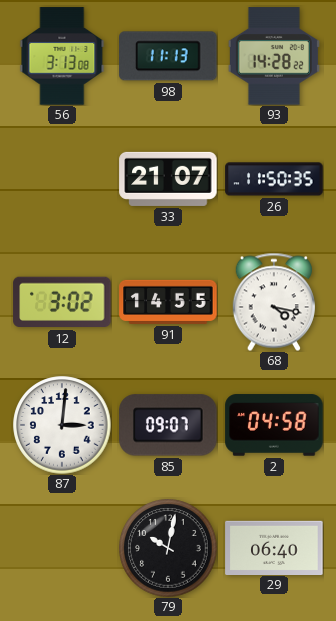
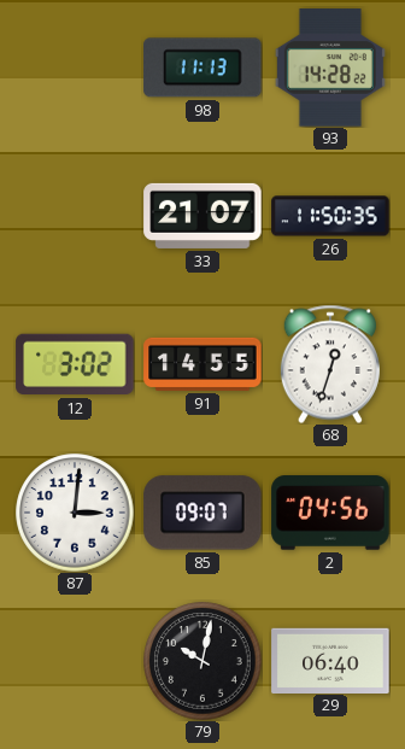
56: 3:13 -> none
68: 4:17 -> 12:33
2: 04:58 -> 04:56
